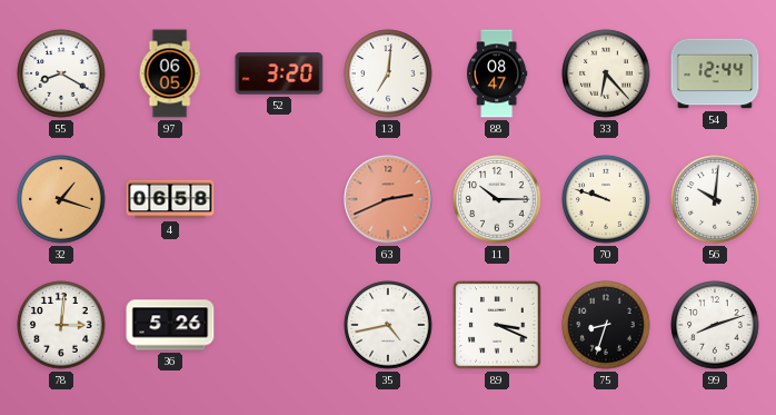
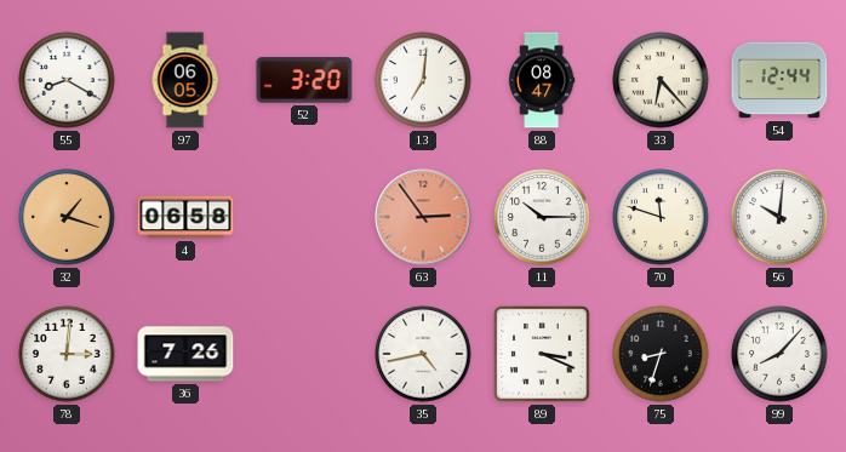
63: 2:41 -> 2:54
70: 9:48 -> 11:48
36: 5:26 -> 7:26
99: 8:12 -> 8:07
